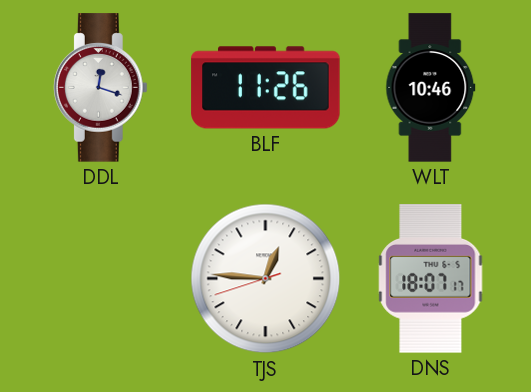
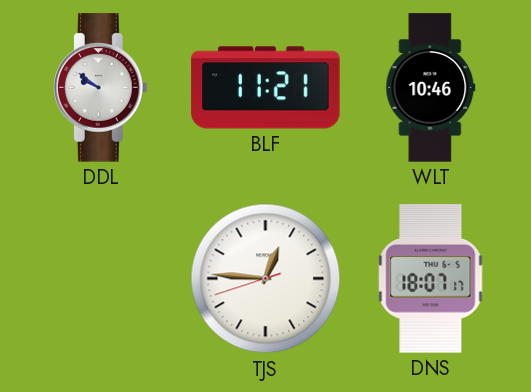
DDL: 12:18 -> 9:51
BLF: 11:26 -> 11:21
